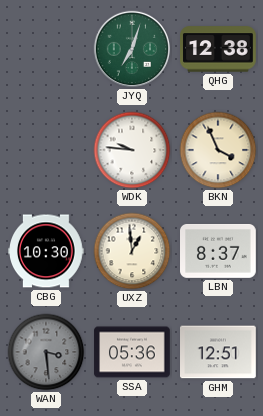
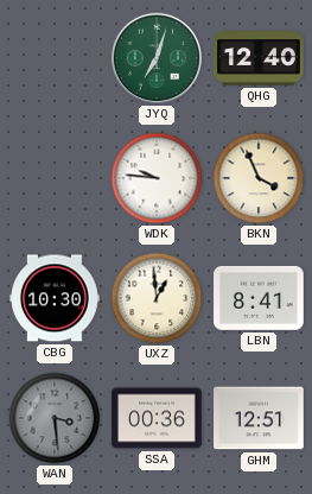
QHG: 12:38 -> 12:40
LBN: 8:37 -> 8:41
SSA: 05:36 -> 00:36
